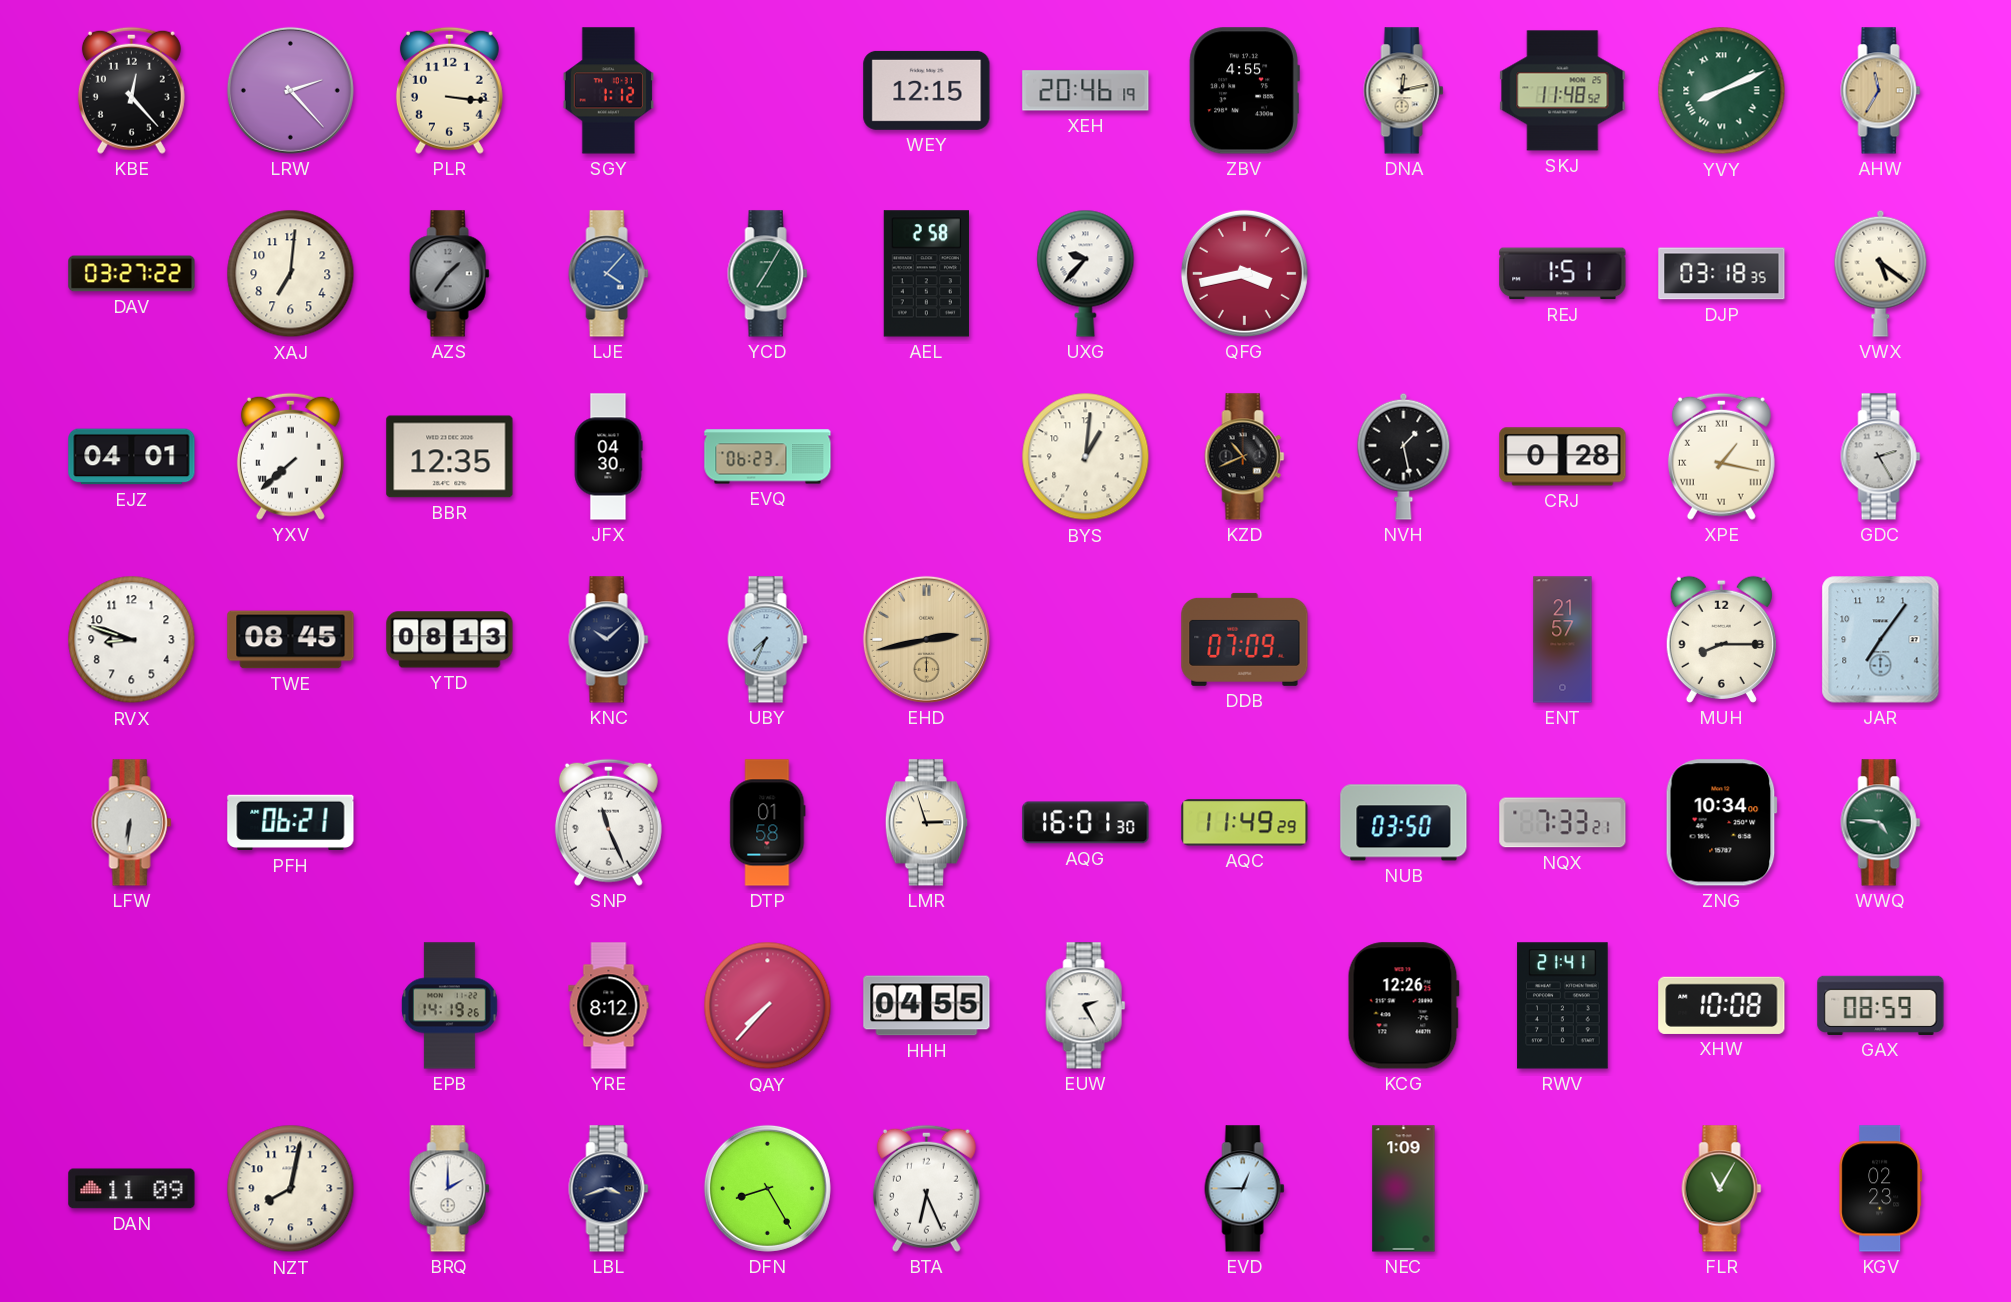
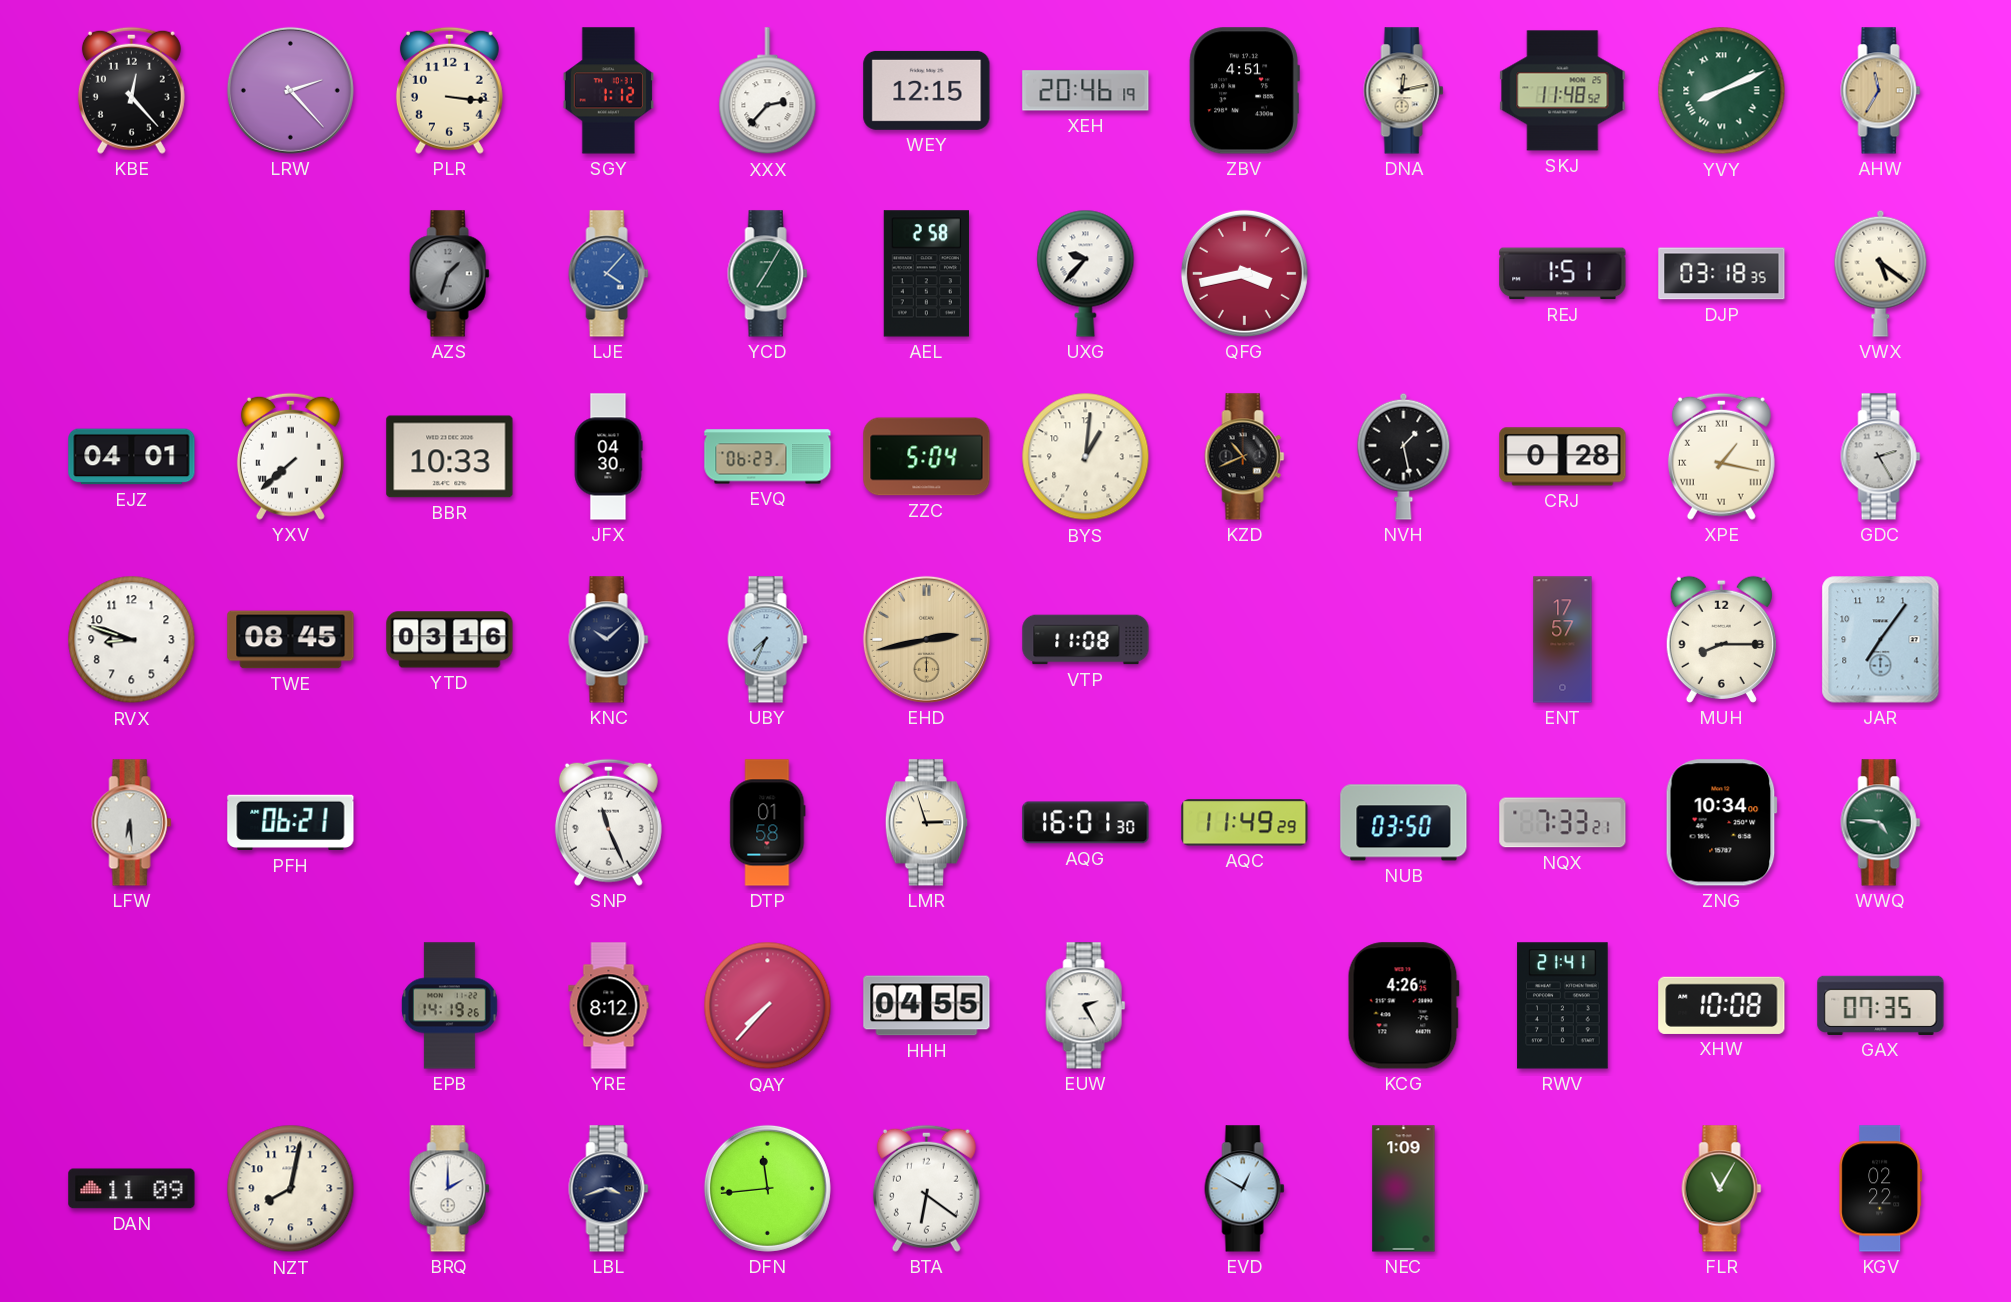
XXX: none -> 2:37
ZBV: 4:55 -> 4:51
DAV: 03:27 -> none
XAJ: 7:01 -> none
AZS: 1:36 -> 1:33
BBR: 12:35 -> 10:33
ZZC: none -> 5:04
YTD: 08:13 -> 03:16
VTP: none -> 11:08
DDB: 07:09 -> none
ENT: 21:57 -> 17:57
LFW: 6:31 -> 6:29
KCG: 12:26 -> 4:26
GAX: 08:59 -> 07:35
DFN: 8:25 -> 11:44
BTA: 6:26 -> 6:21
EVD: 12:45 -> 12:50
KGV: 02:23 -> 02:22
